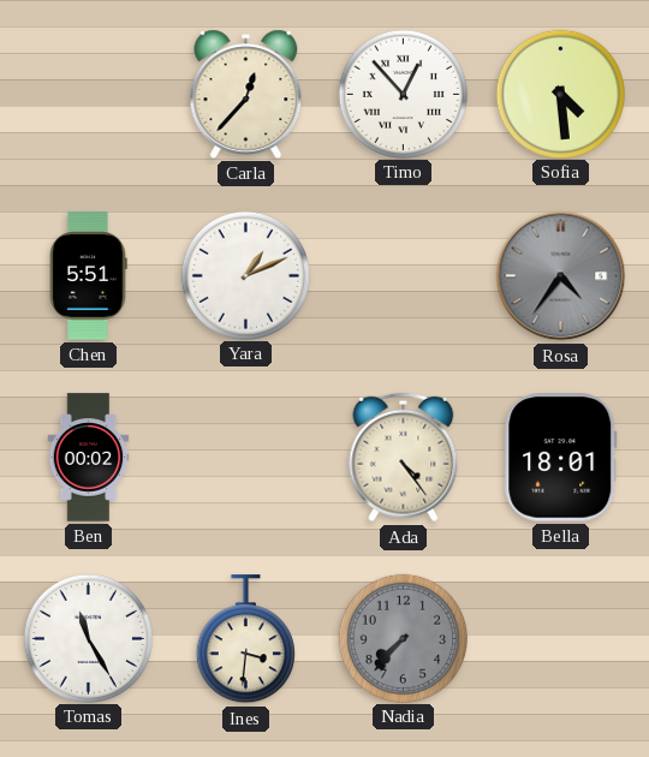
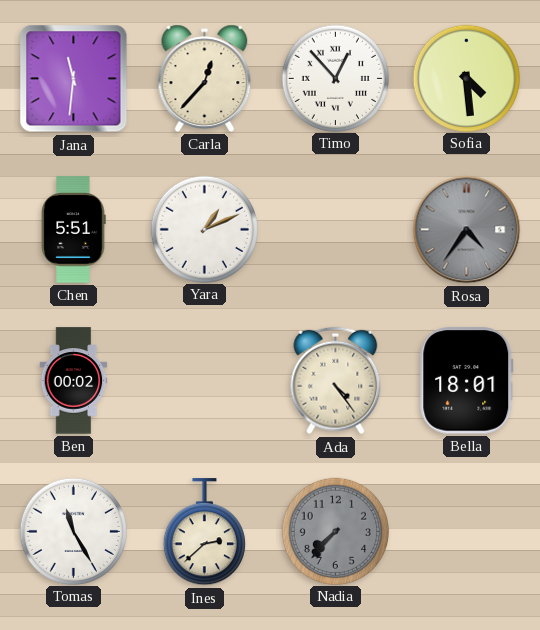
Jana: none -> 11:31
Ines: 3:31 -> 2:38
